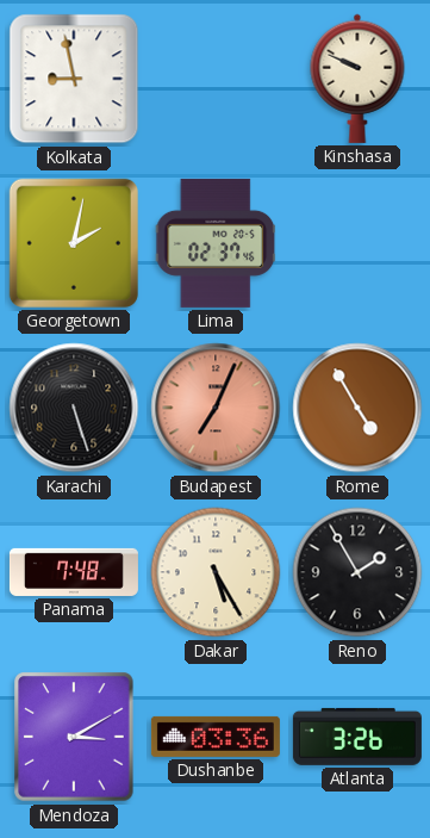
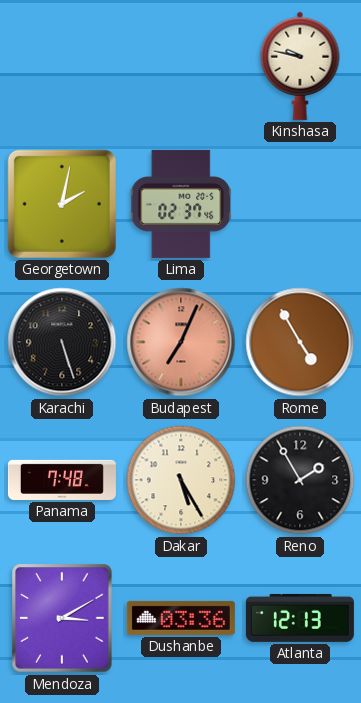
Kolkata: 8:58 -> none
Kinshasa: 9:49 -> 9:47
Atlanta: 3:26 -> 12:13
